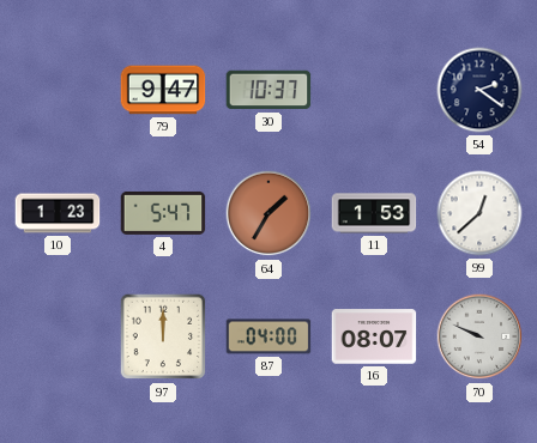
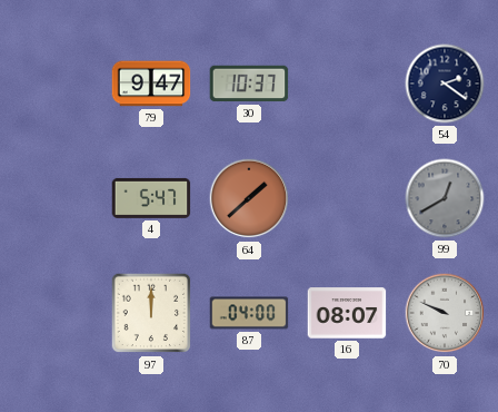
10: 1:23 -> none
64: 1:35 -> 1:38
11: 1:53 -> none
99: 12:38 -> 12:40
99 dial: white -> grey
